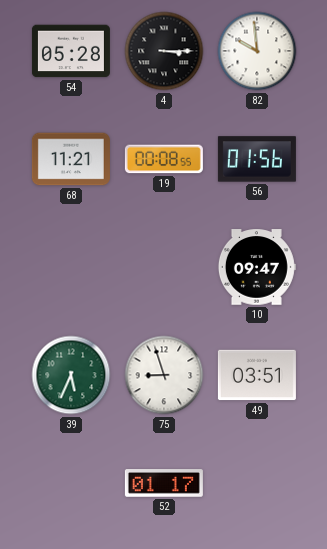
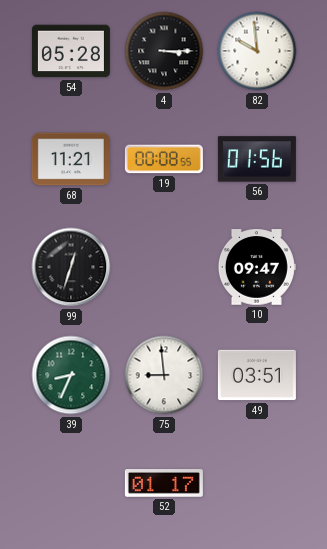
99: none -> 12:33
39: 5:34 -> 8:34
75: 8:57 -> 8:59
